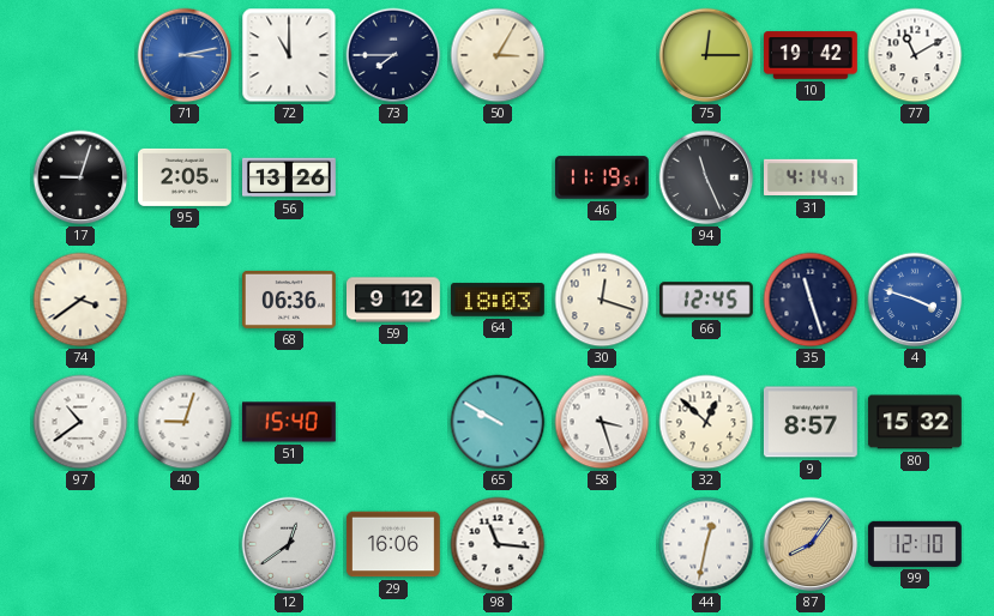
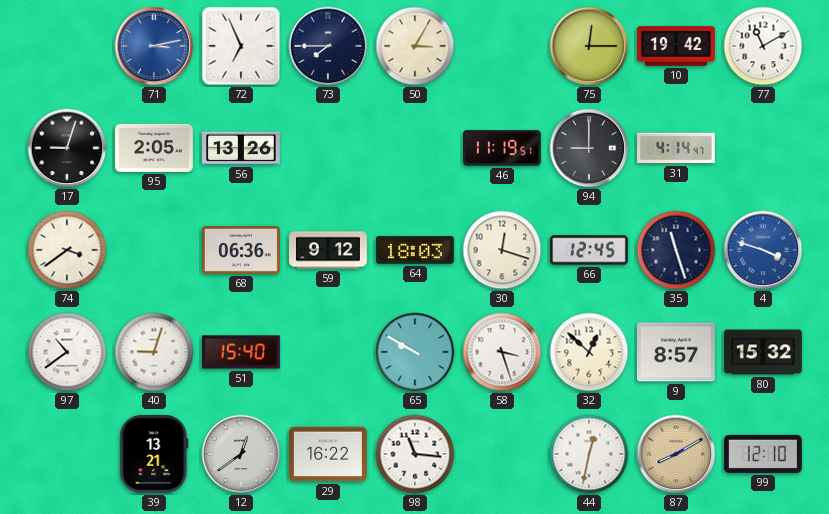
72: 11:00 -> 6:56
94: 11:26 -> 9:00
39: none -> 13:21
29: 16:06 -> 16:22
87: 8:06 -> 8:10
